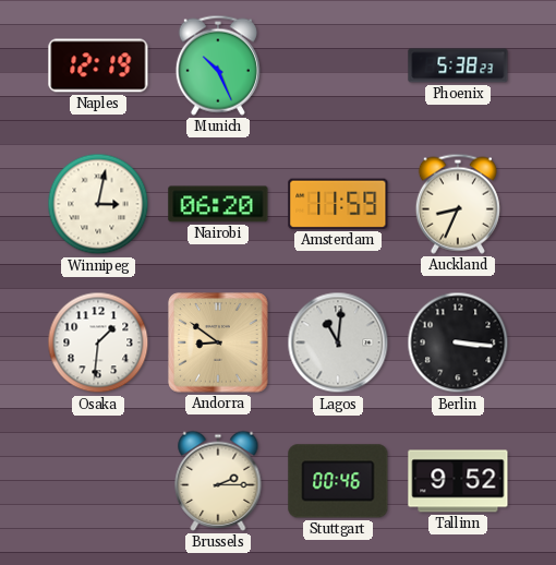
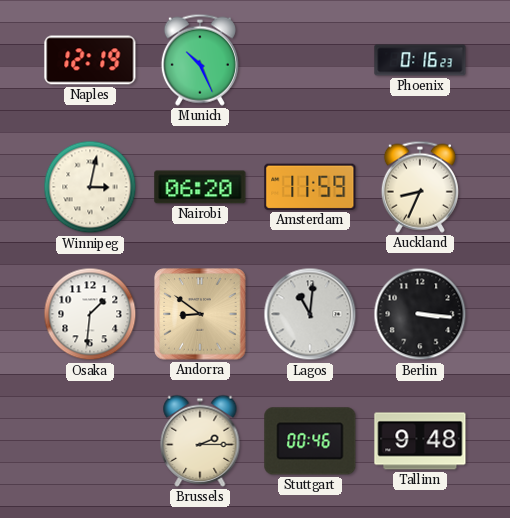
Phoenix: 5:38 -> 0:16
Tallinn: 9:52 -> 9:48
